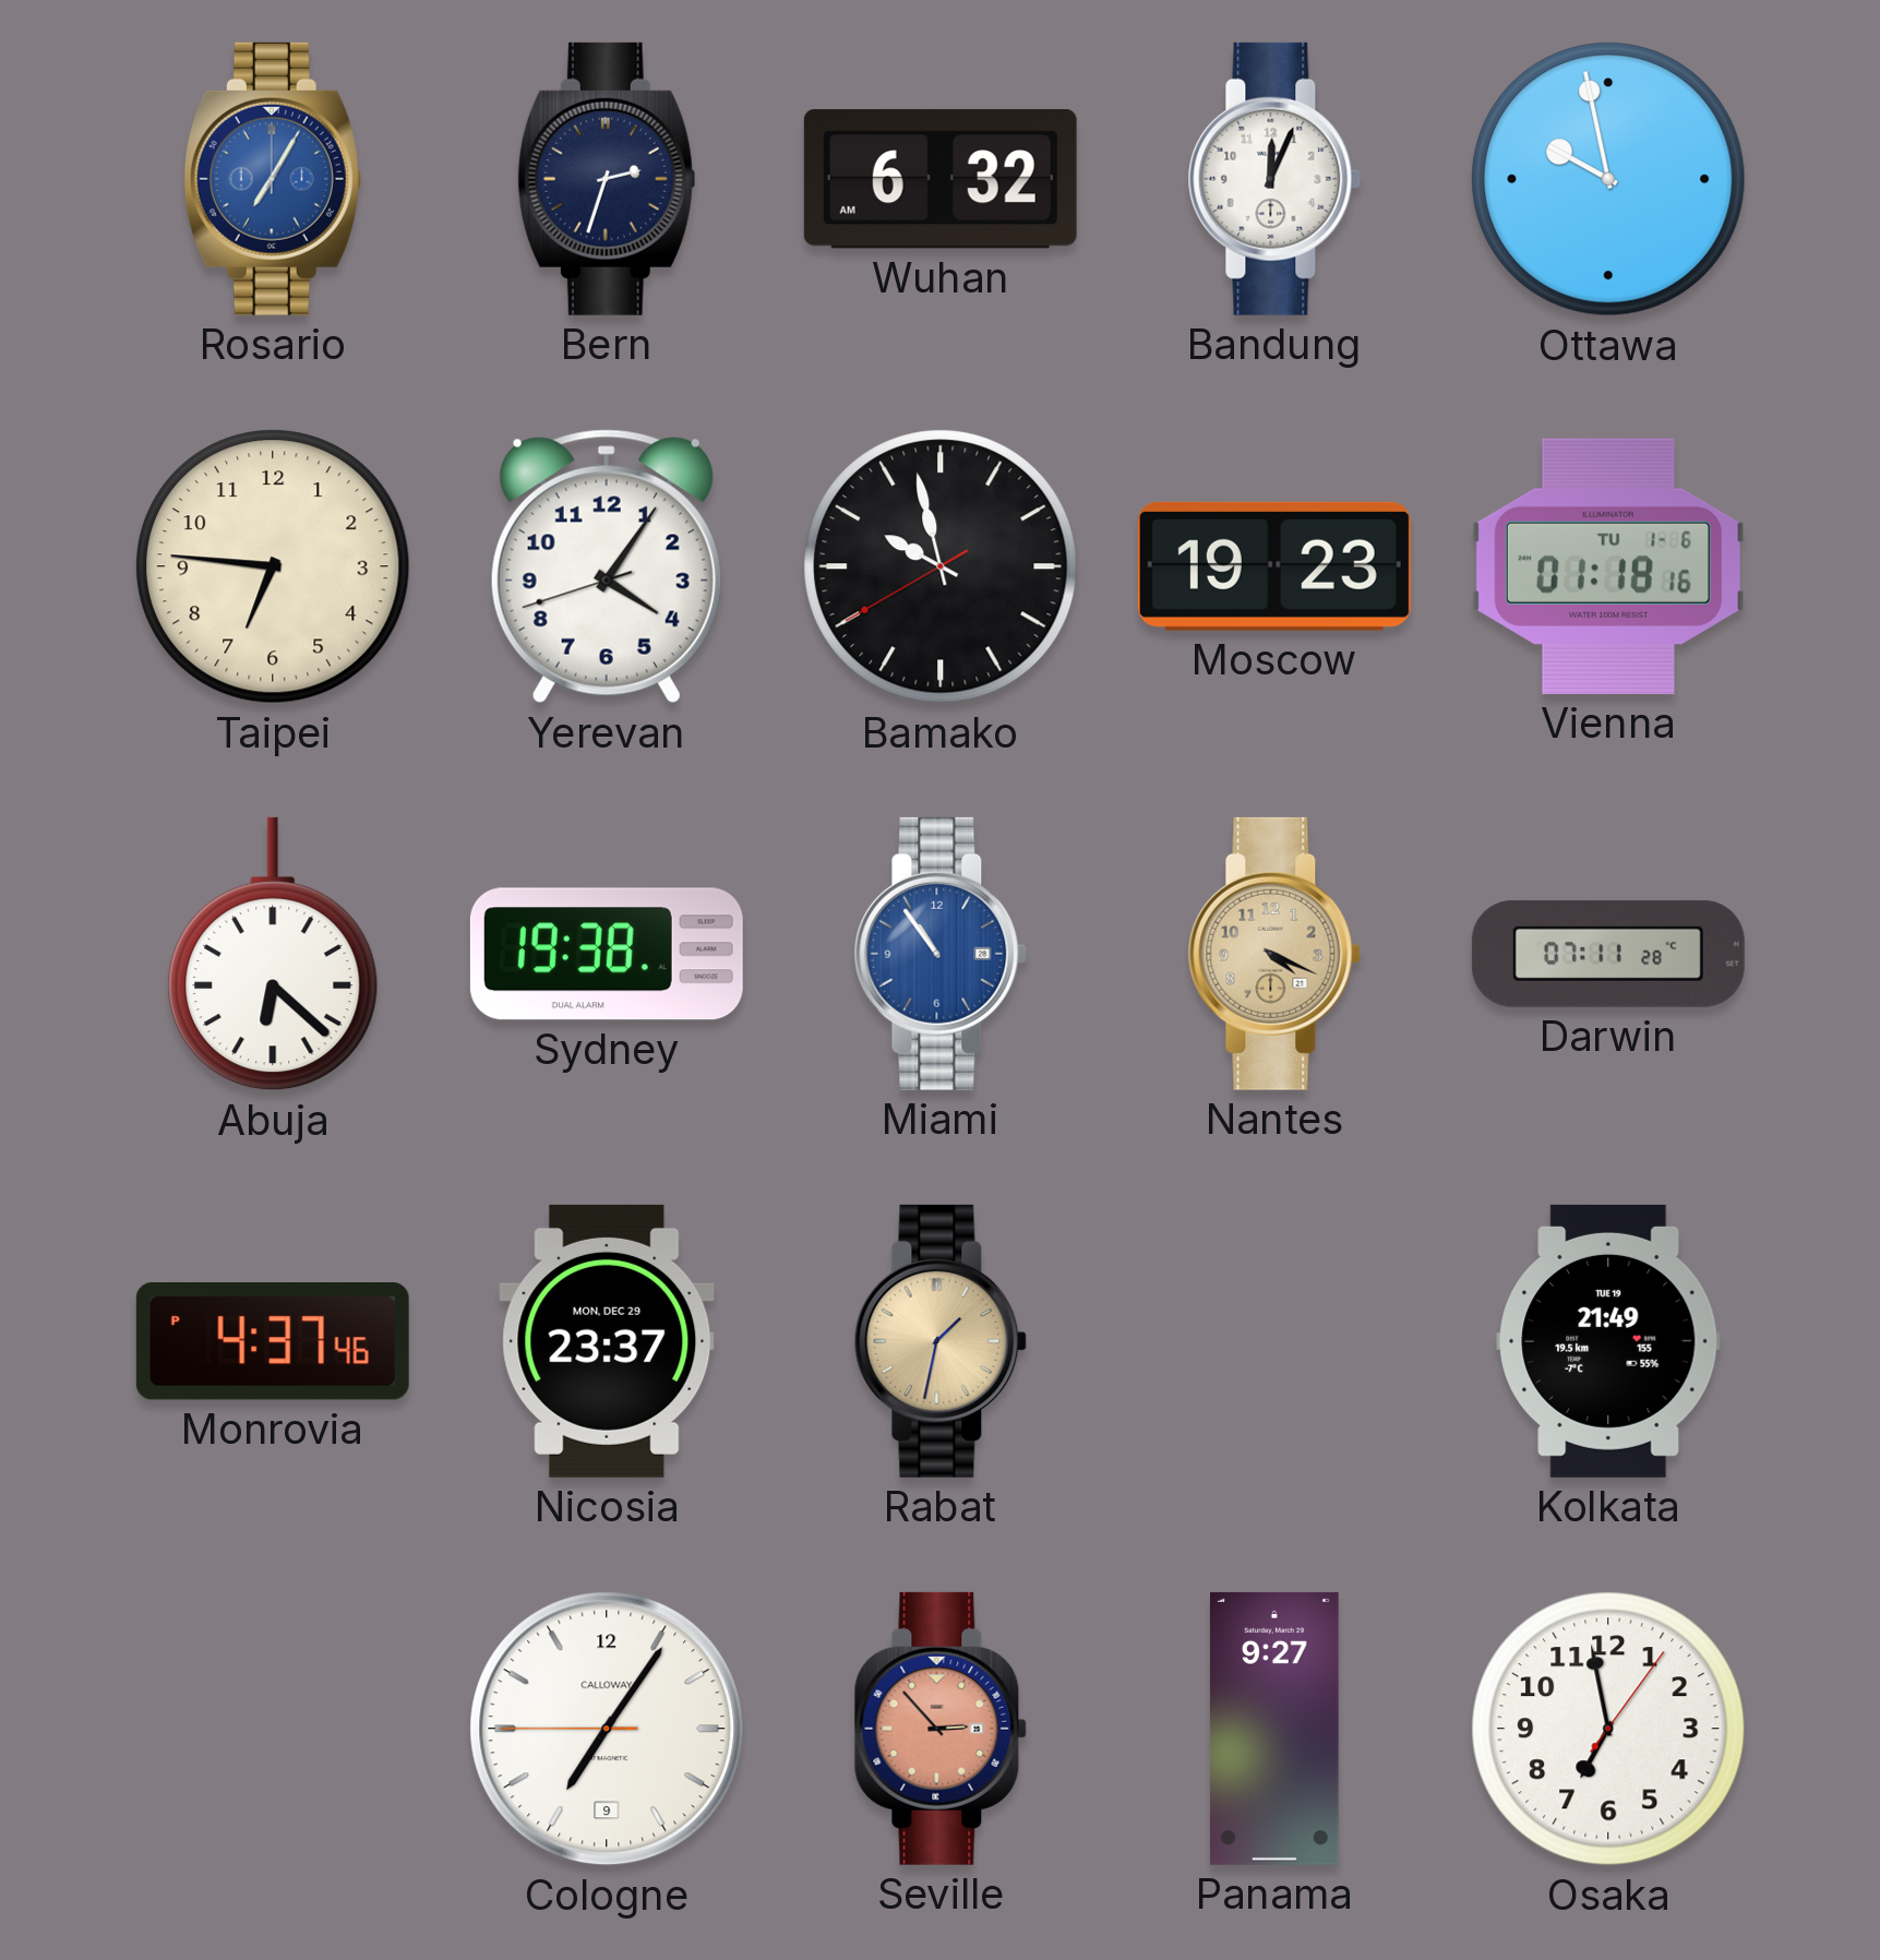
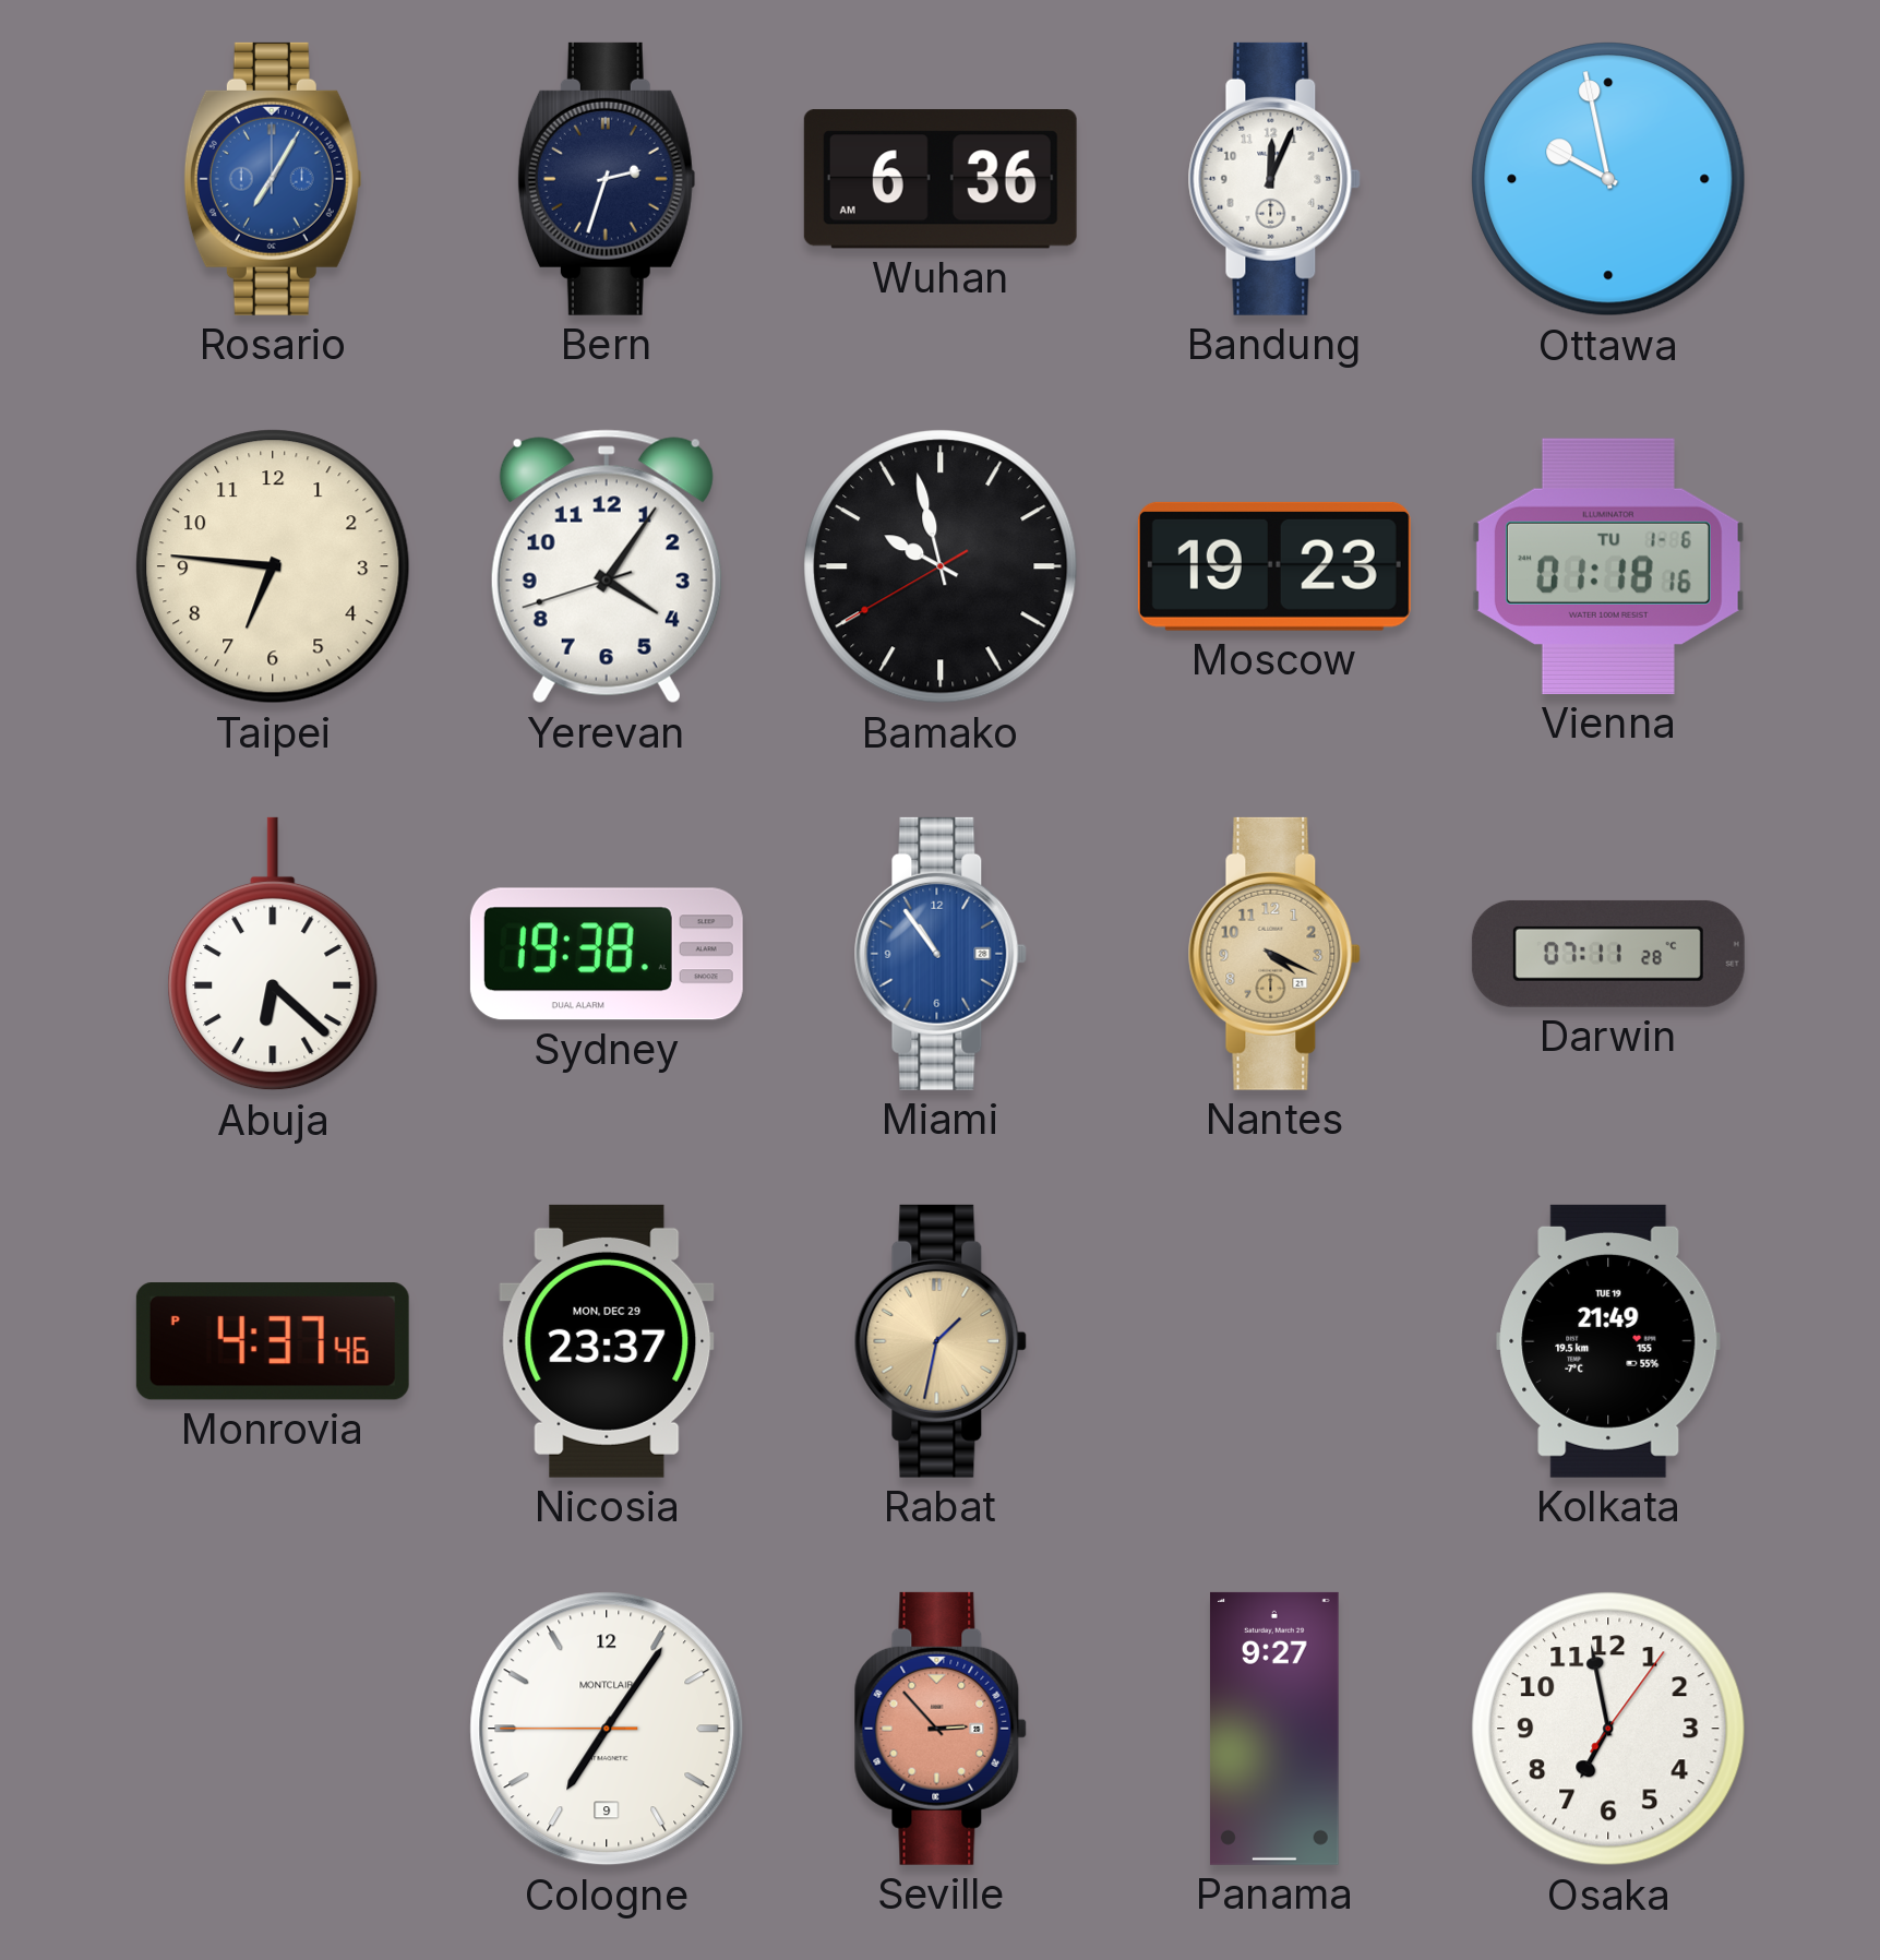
Wuhan: 6:32 -> 6:36
Cologne brand: CALLOWAY -> MONTCLAIR
